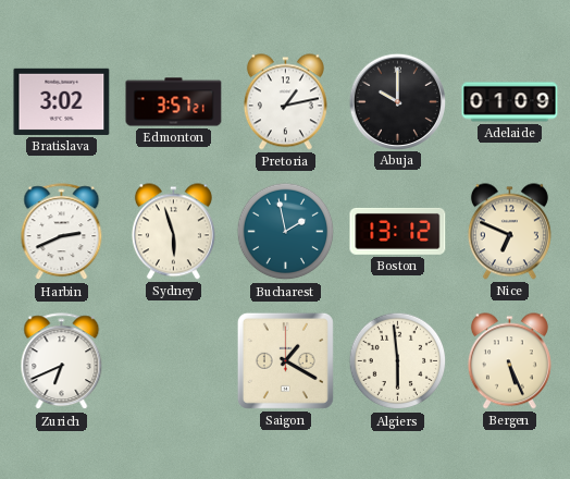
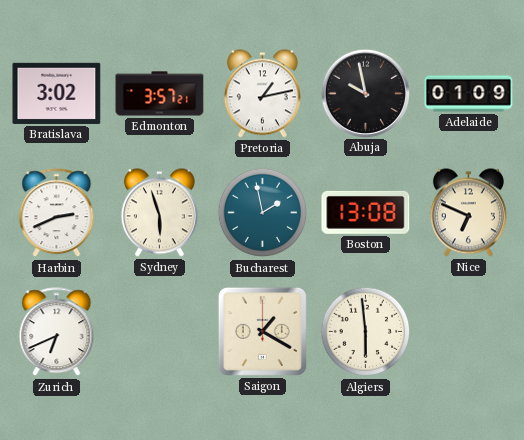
Abuja: 10:00 -> 9:58
Boston: 13:12 -> 13:08
Bergen: 5:26 -> none
